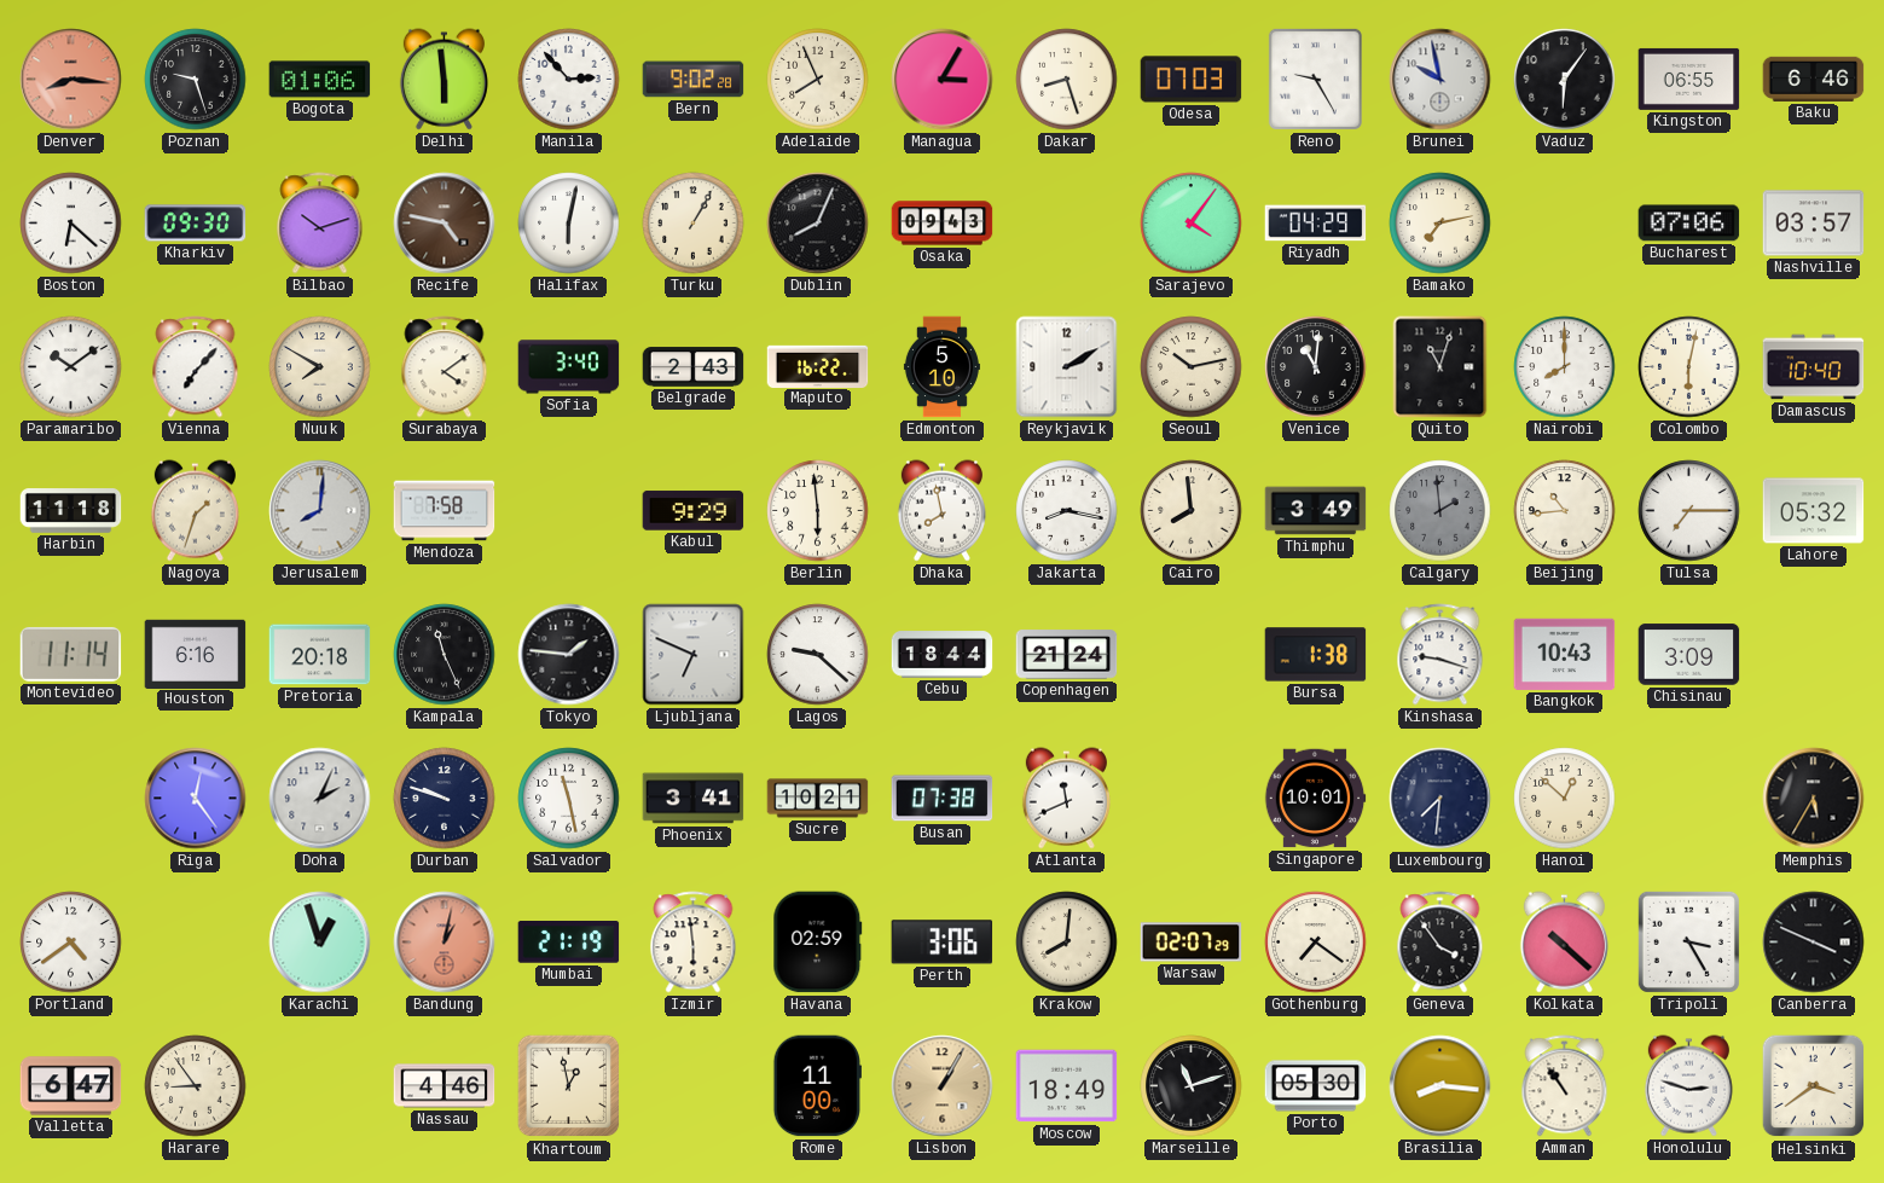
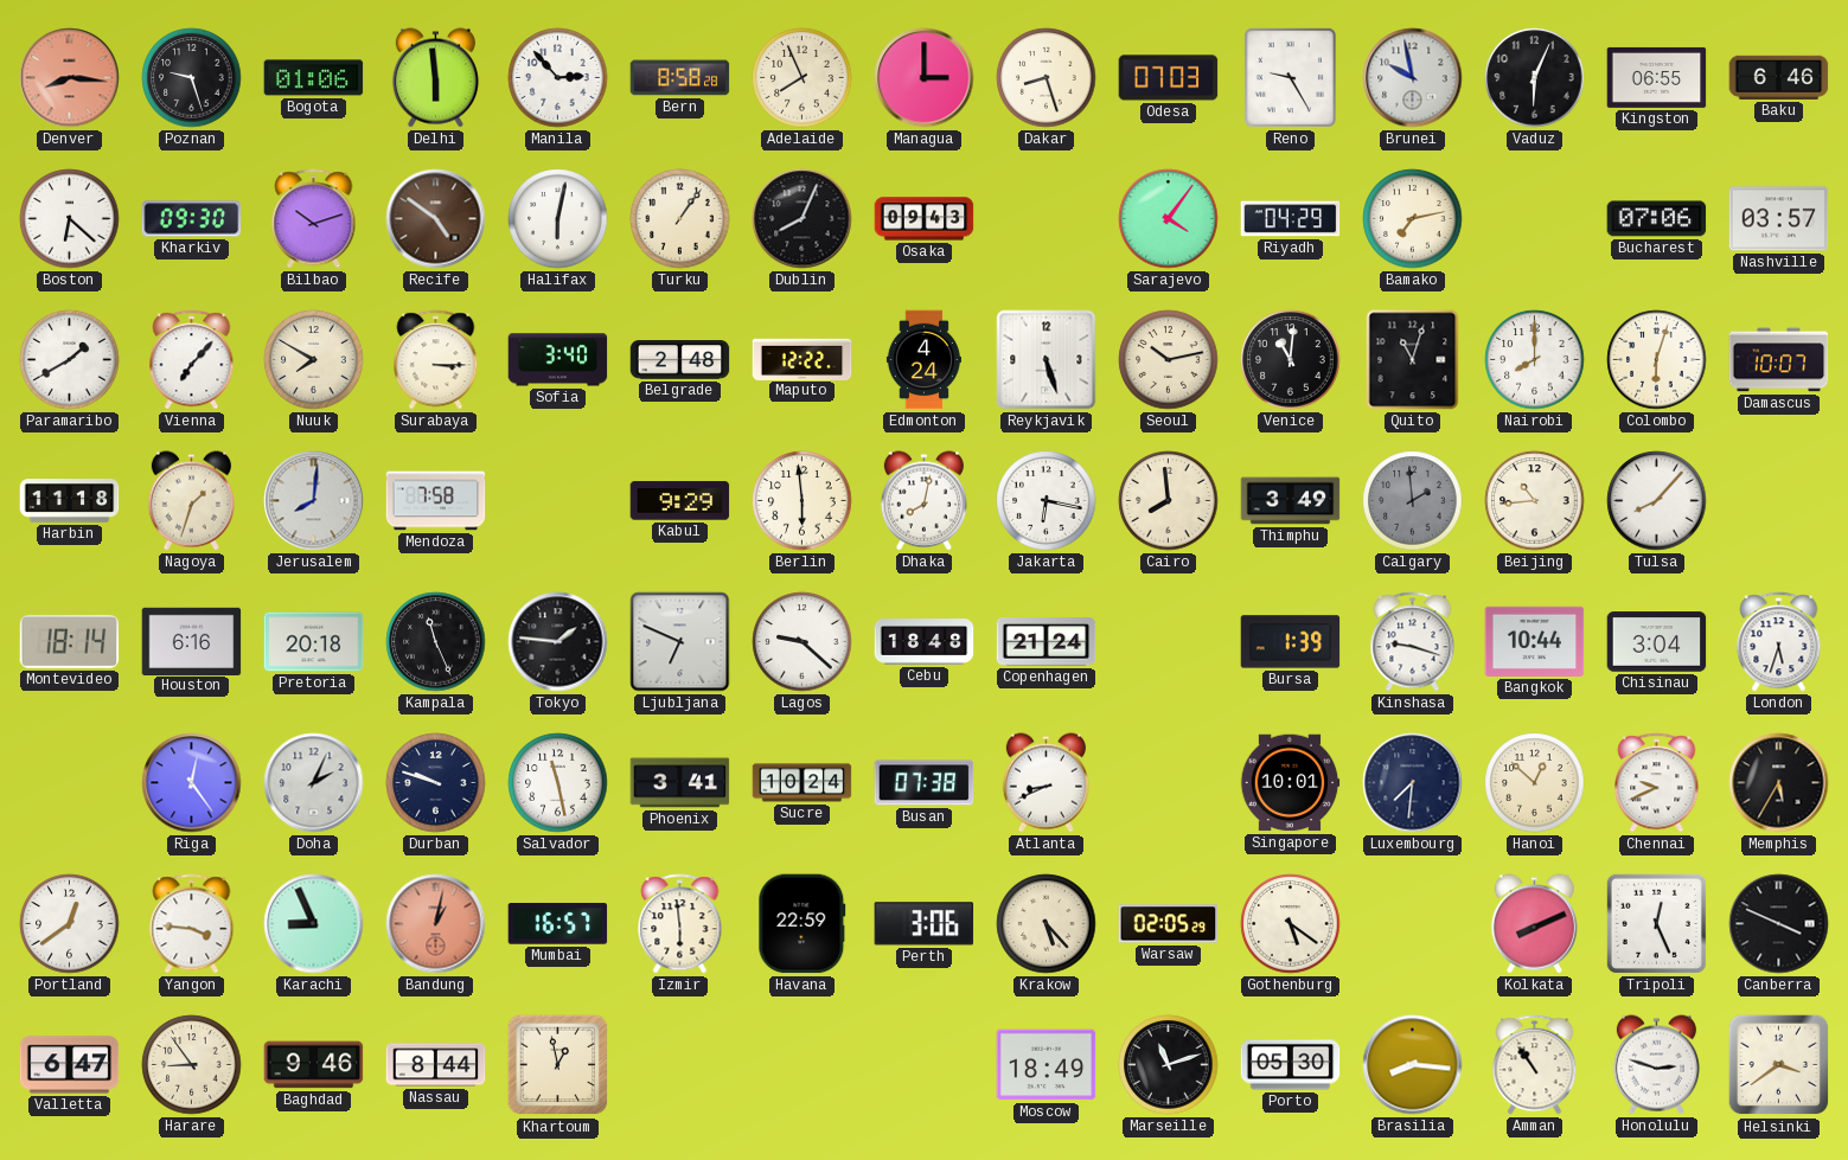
Bern: 9:02 -> 8:58
Managua: 3:05 -> 3:00
Vaduz: 6:06 -> 6:04
Recife: 4:47 -> 4:51
Turku: 1:05 -> 1:06
Paramaribo: 10:09 -> 1:40
Surabaya: 4:09 -> 3:15
Belgrade: 2:43 -> 2:48
Maputo: 16:22 -> 12:22
Edmonton: 5:10 -> 4:24
Reykjavik: 2:10 -> 5:27
Colombo: 6:02 -> 6:03
Damascus: 10:40 -> 10:07
Dhaka: 7:58 -> 8:02
Jakarta: 8:17 -> 6:17
Tulsa: 7:15 -> 8:07
Lahore: 05:32 -> none
Montevideo: 11:14 -> 18:14
Cebu: 18:44 -> 18:48
Bursa: 1:38 -> 1:39
Bangkok: 10:43 -> 10:44
Chisinau: 3:09 -> 3:04
London: none -> 5:33
Sucre: 10:21 -> 10:24
Atlanta: 11:41 -> 8:41
Chennai: none -> 9:41
Portland: 4:39 -> 12:39
Yangon: none -> 3:46
Karachi: 12:57 -> 8:56
Mumbai: 21:19 -> 16:57
Havana: 02:59 -> 22:59
Krakow: 8:01 -> 5:23
Warsaw: 02:07 -> 02:05
Gothenburg: 7:21 -> 5:21
Geneva: 3:54 -> none
Kolkata: 10:22 -> 8:11
Tripoli: 3:25 -> 12:26
Baghdad: none -> 9:46
Nassau: 4:46 -> 8:44
Rome: 11:00 -> none
Lisbon: 1:05 -> none
